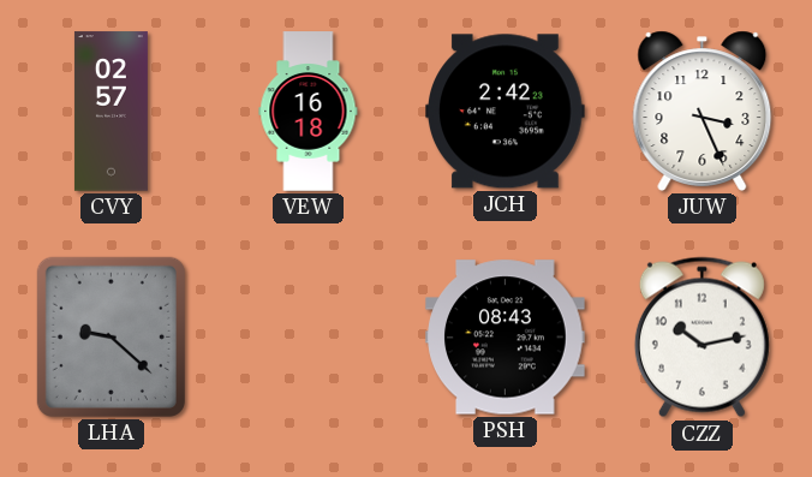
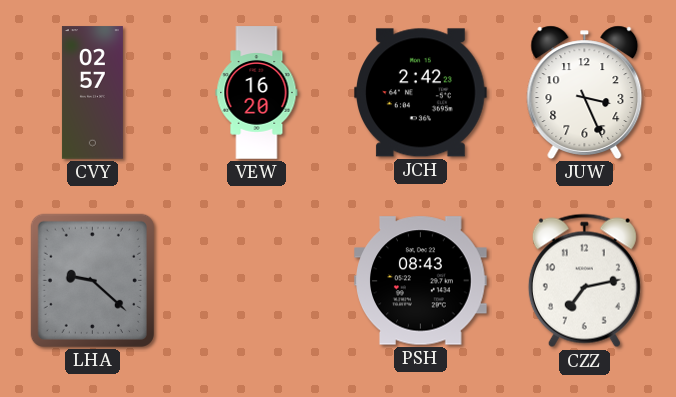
VEW: 16:18 -> 16:20
CZZ: 10:13 -> 7:13
